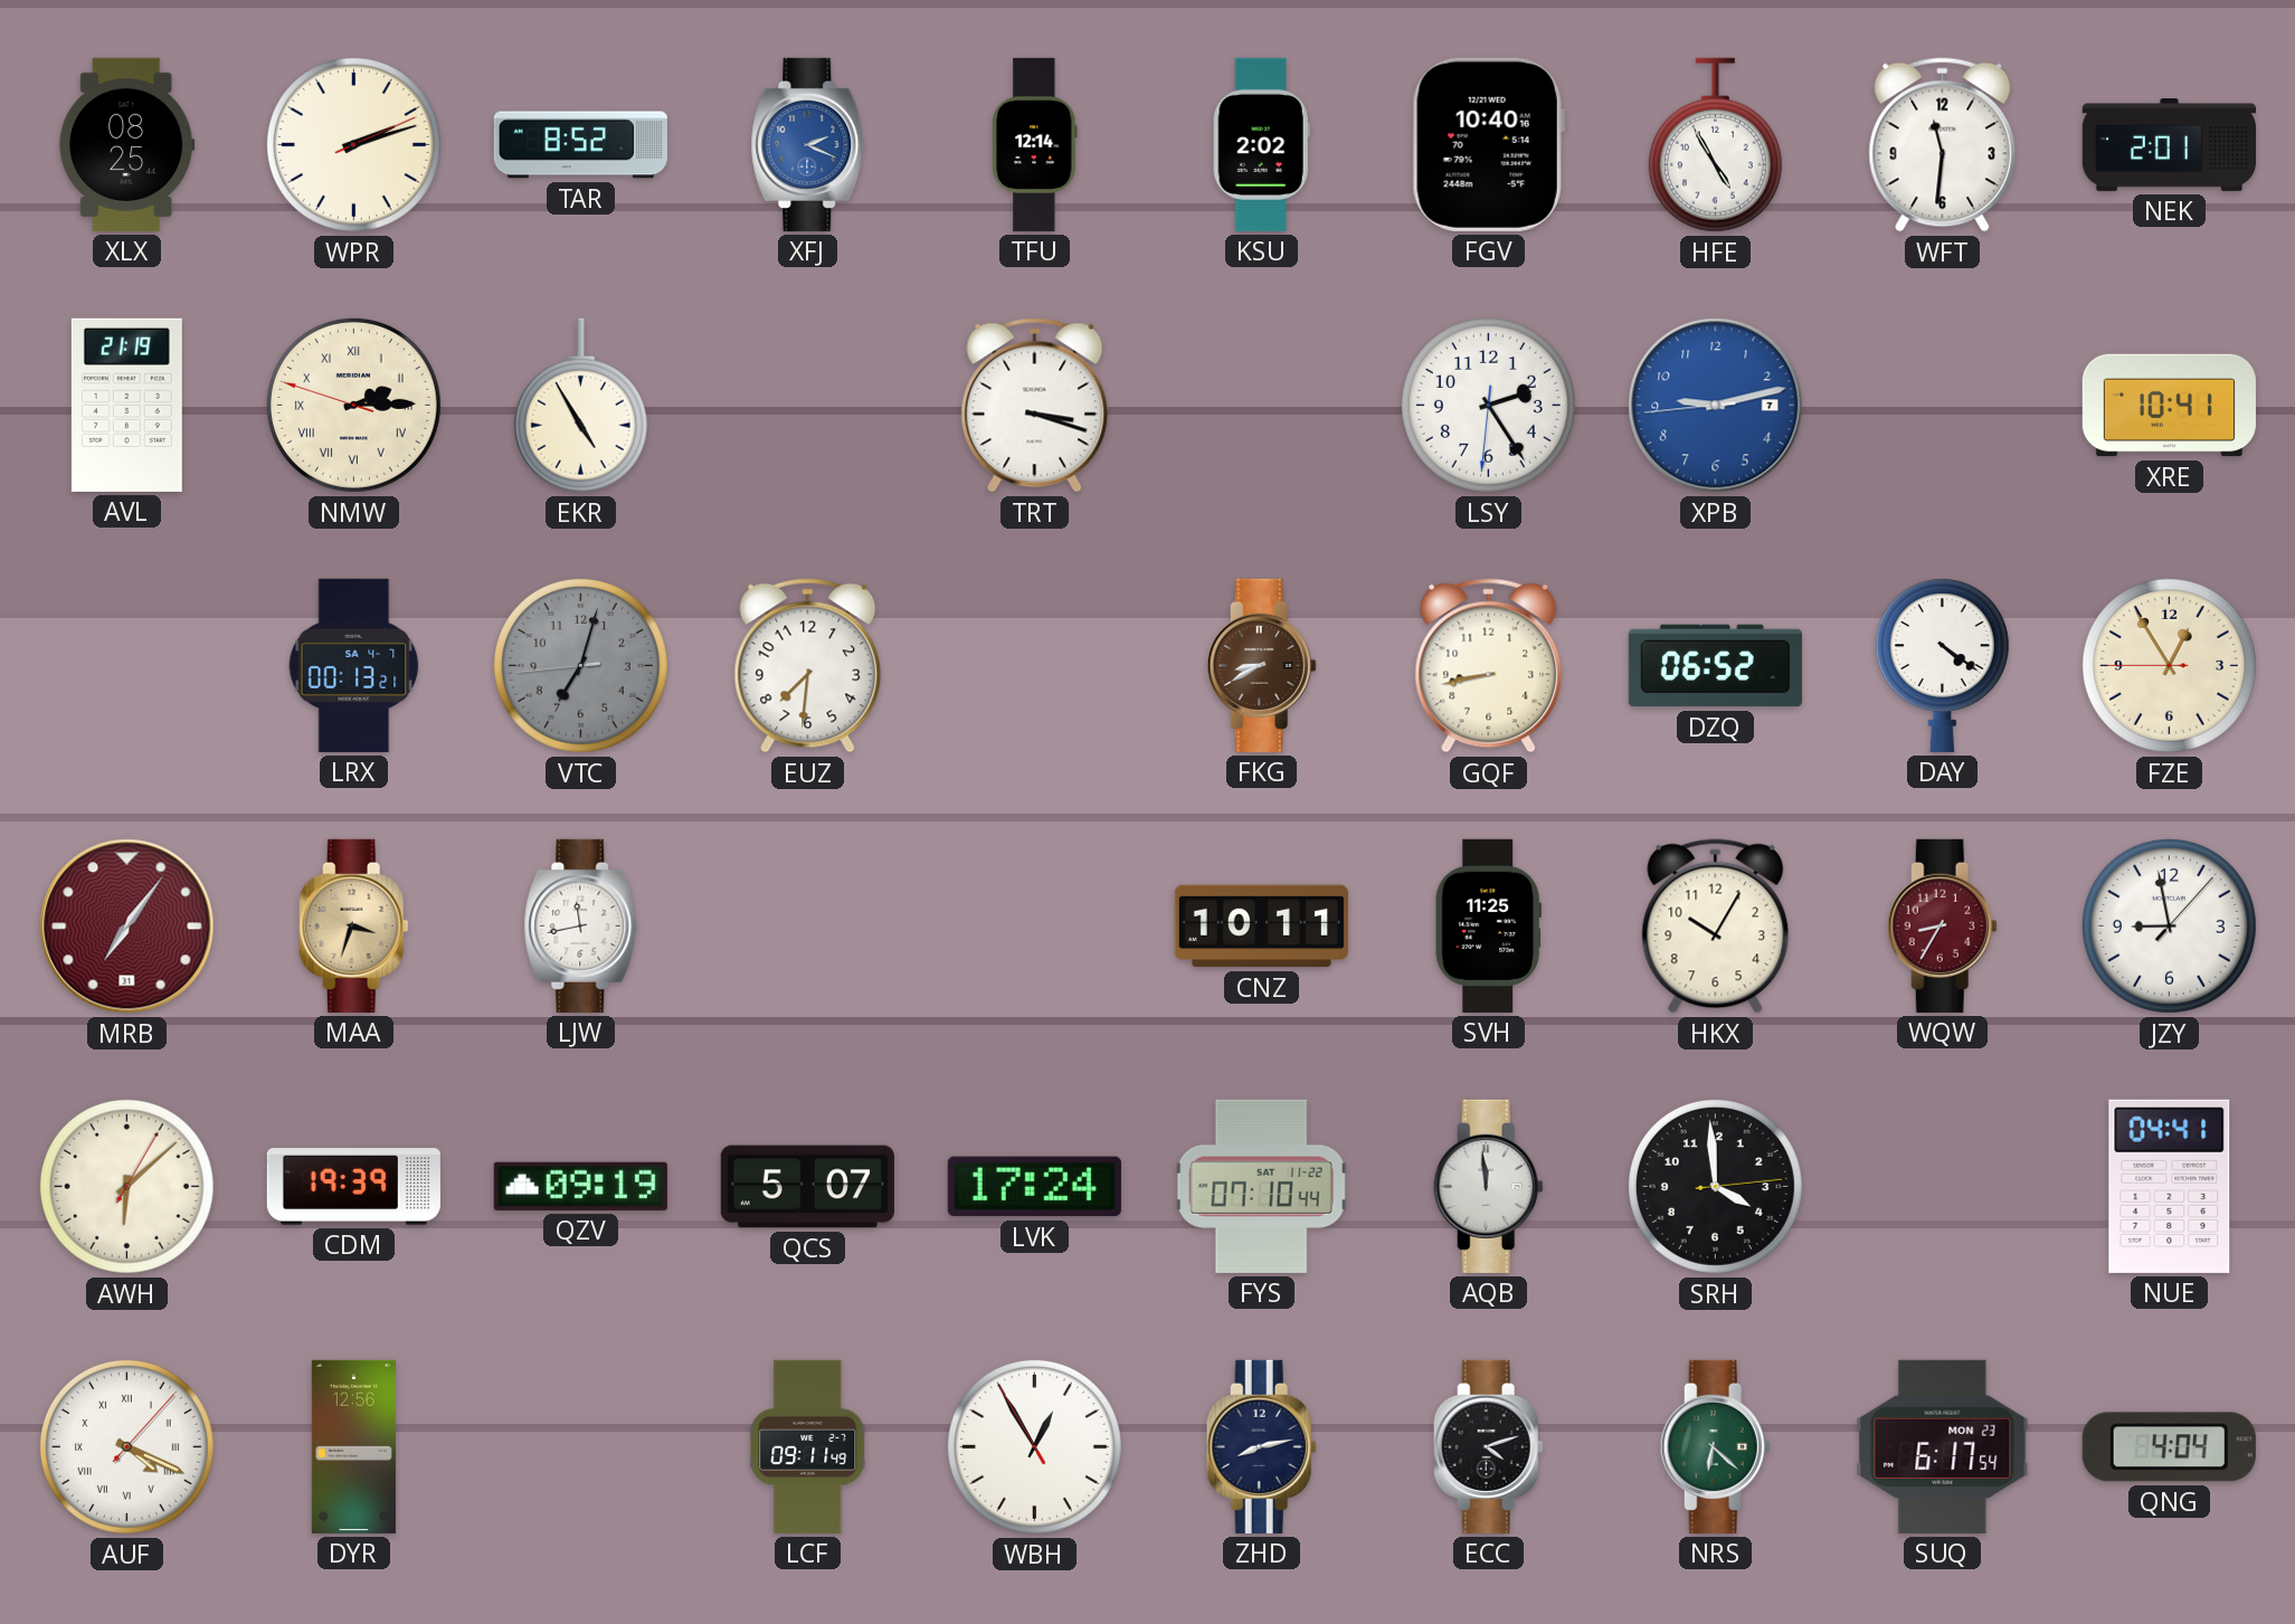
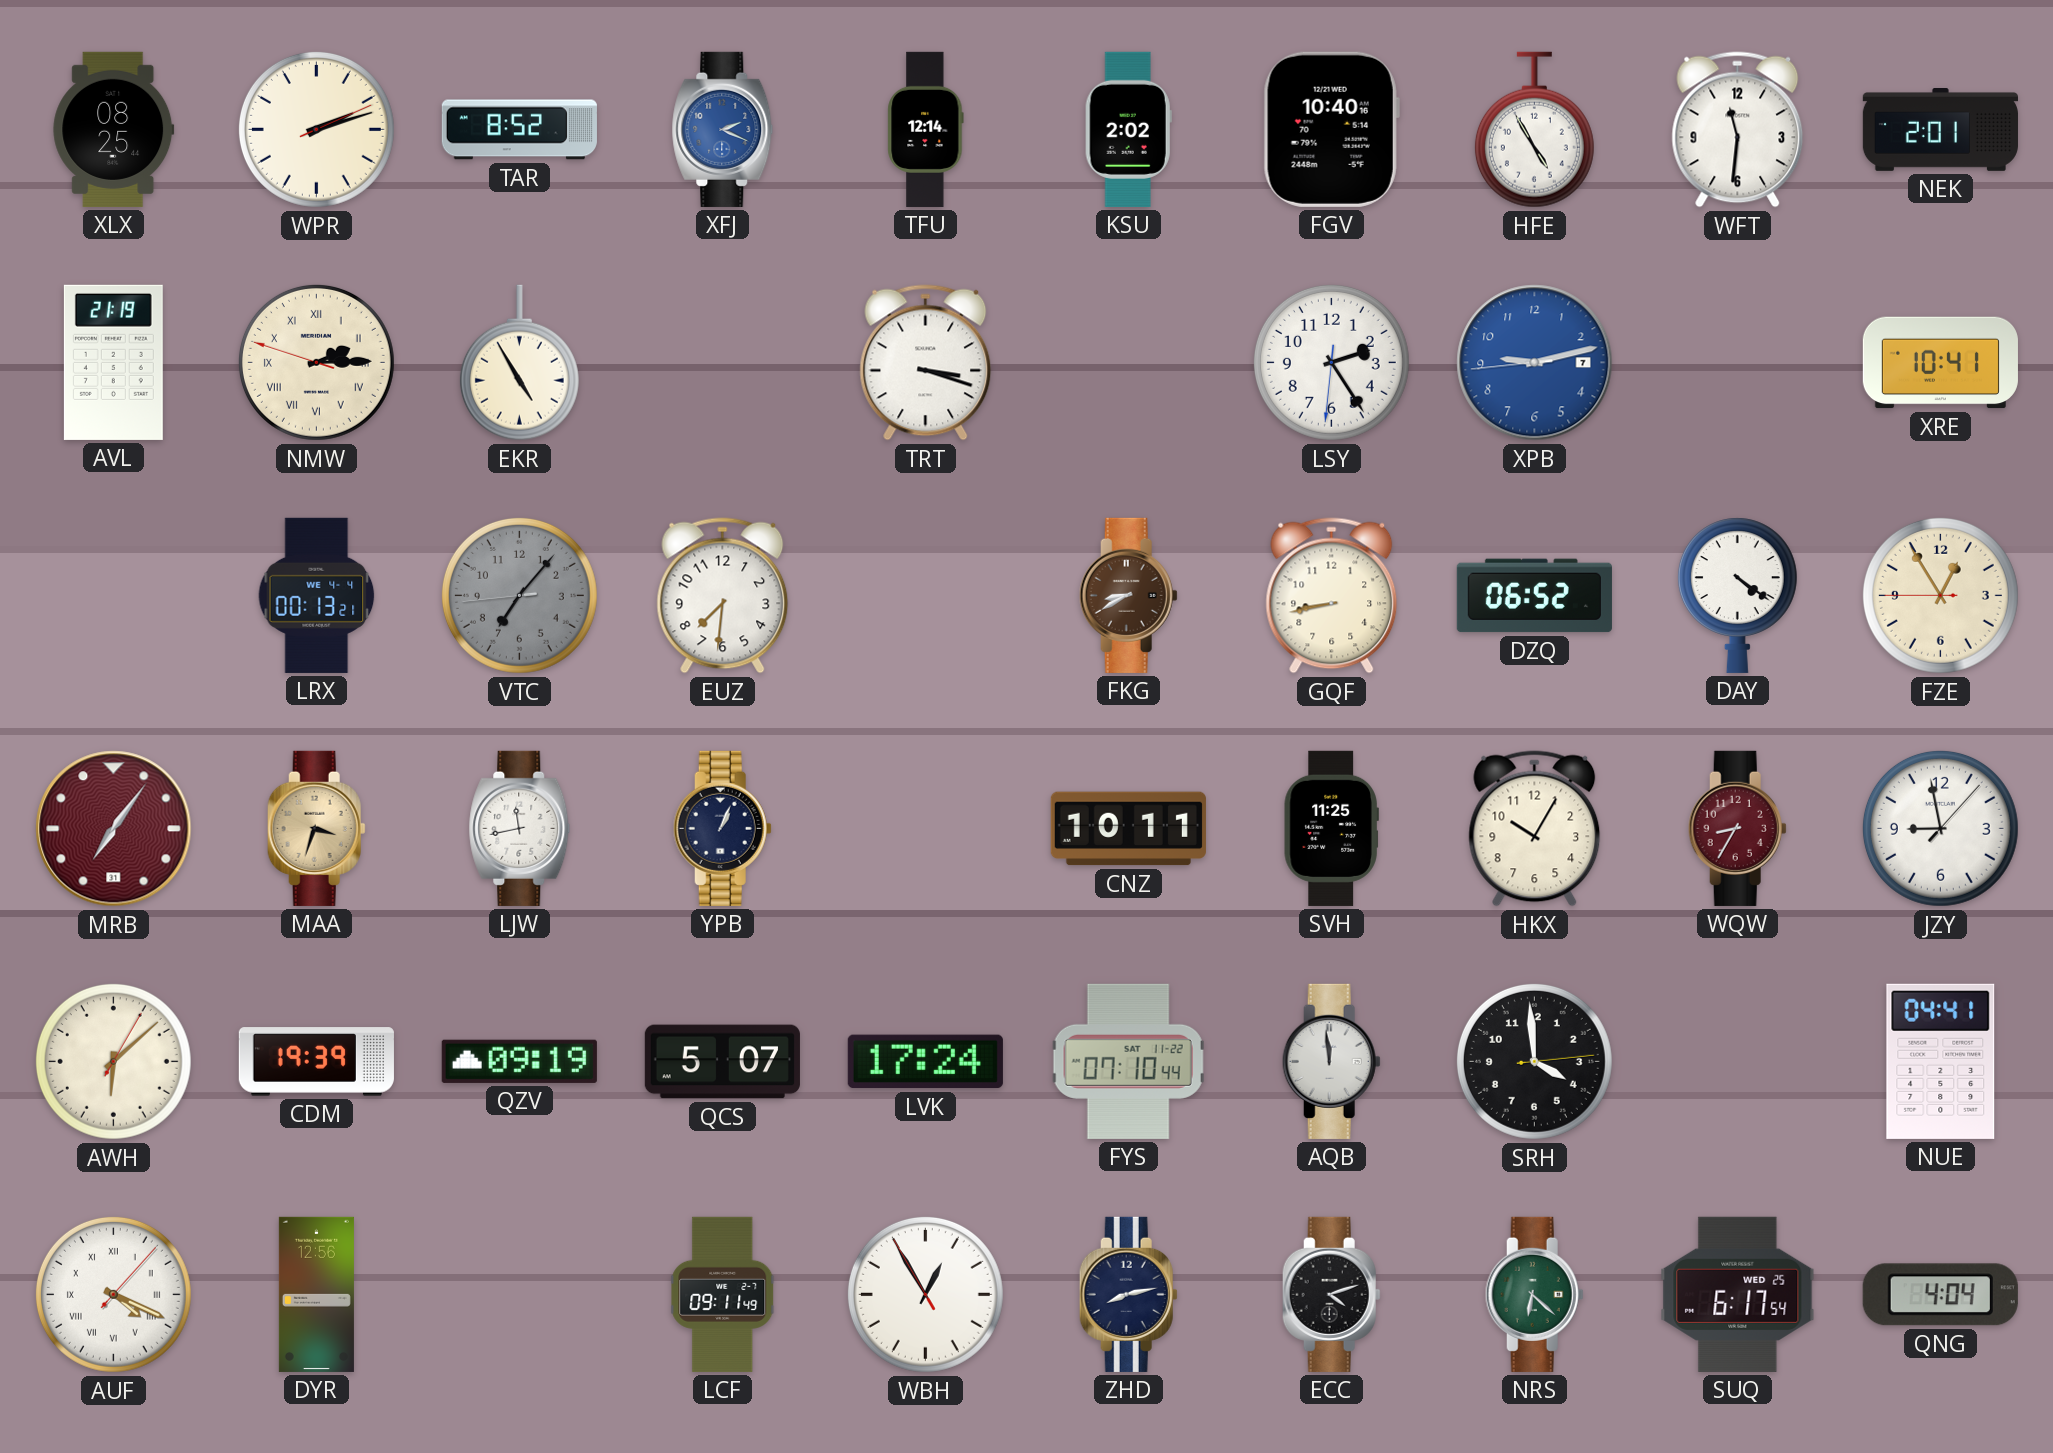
LRX date: SA 4-7 -> WE 4-4
VTC: 7:02 -> 7:06
YPB: none -> 1:04
SUQ date: MON 23 -> WED 25
